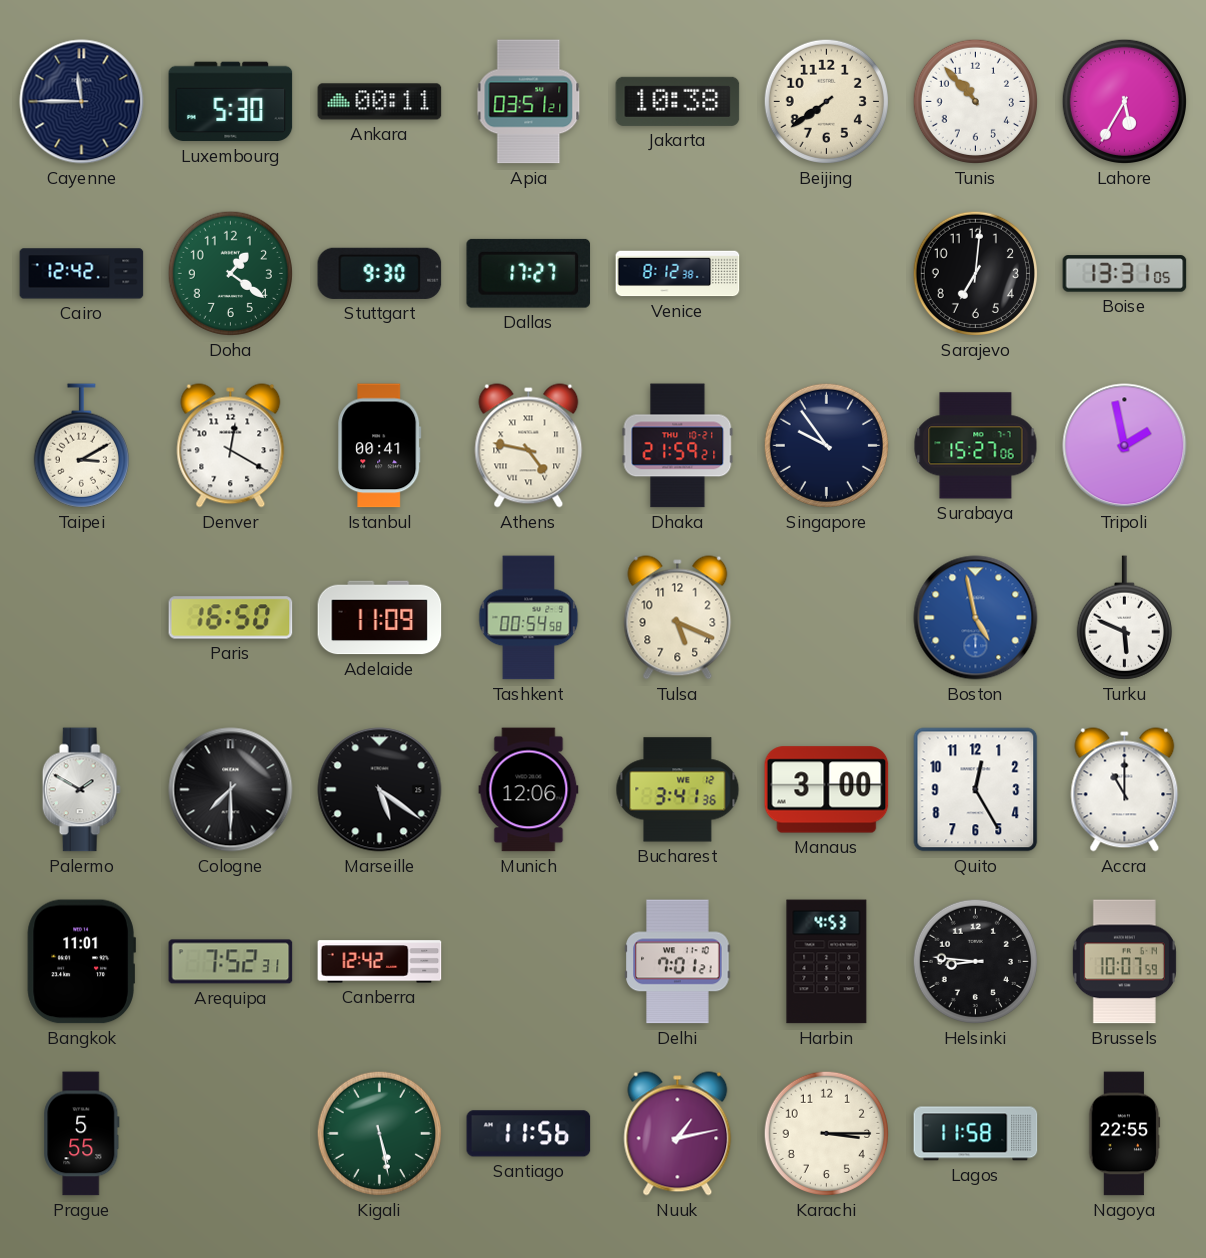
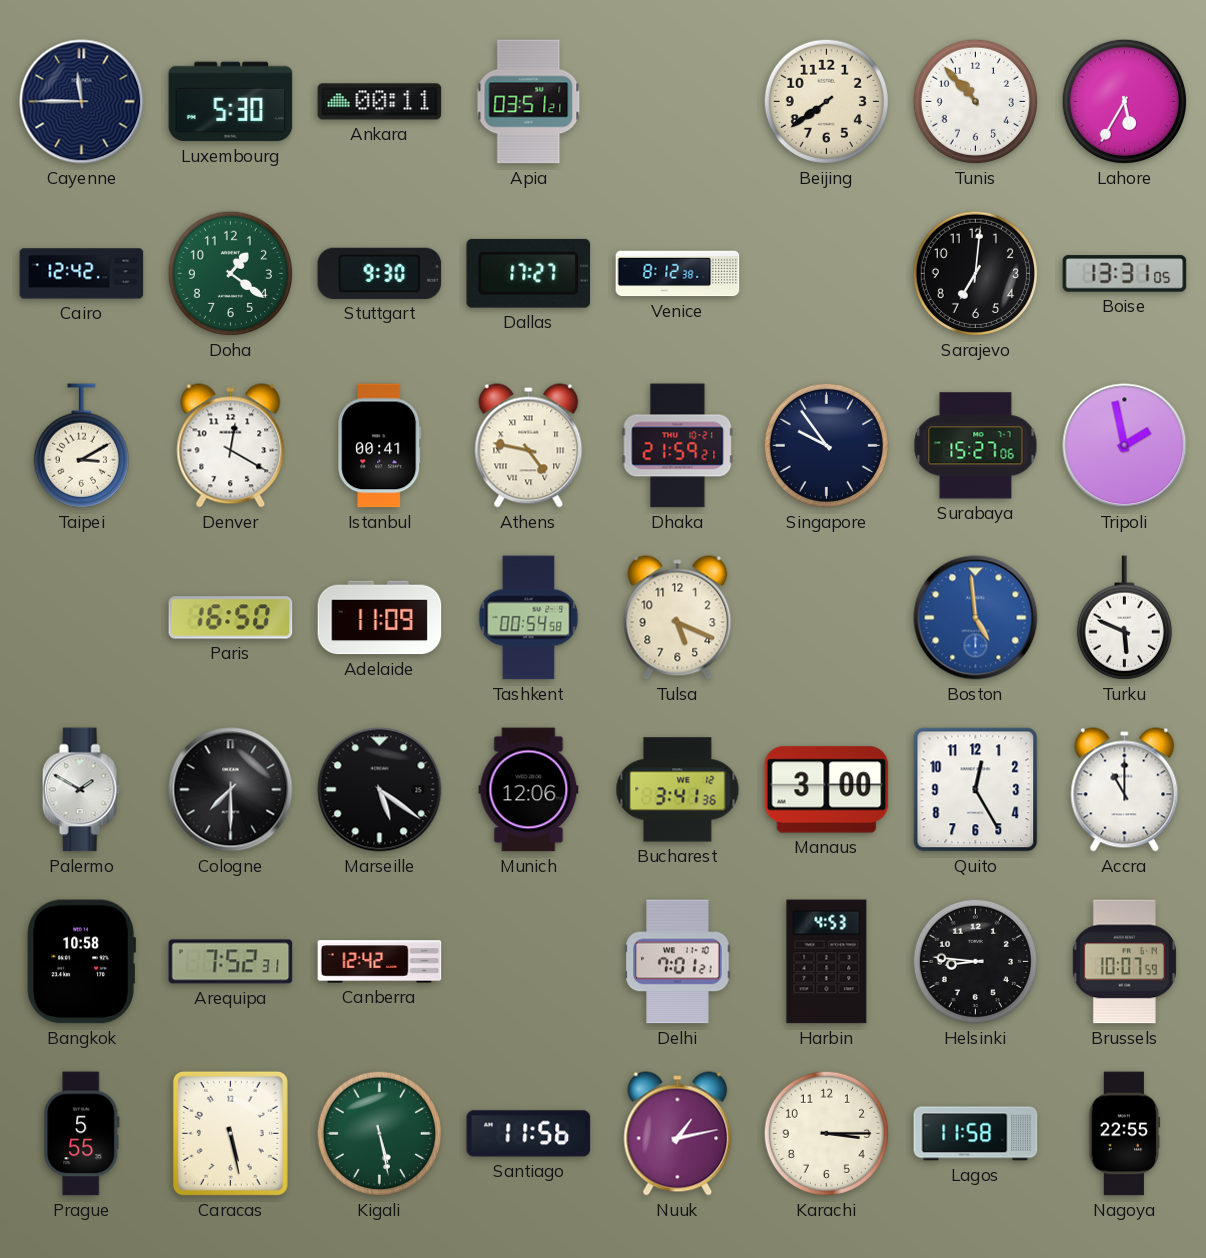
Jakarta: 10:38 -> none
Boston: 4:58 -> 4:59
Bangkok: 11:01 -> 10:58
Caracas: none -> 5:28
